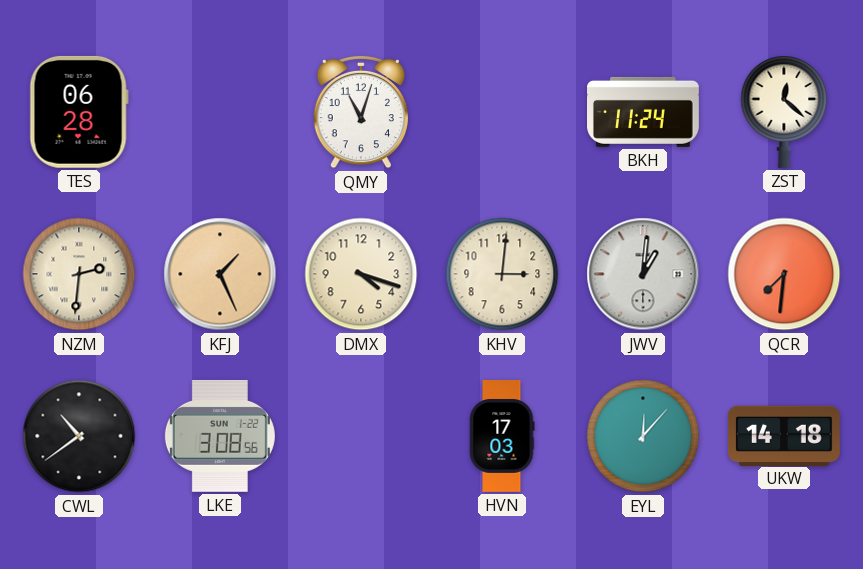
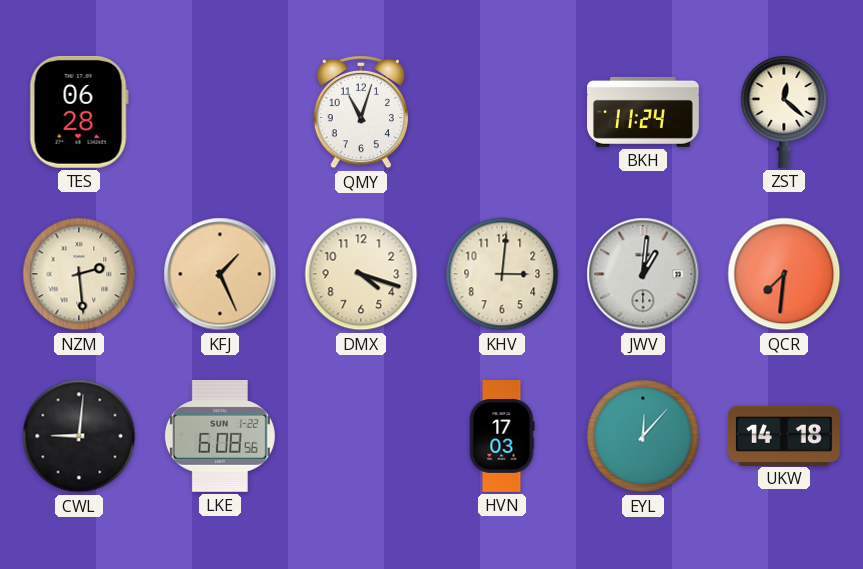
NZM: 2:31 -> 2:29
CWL: 10:39 -> 9:01
LKE: 3:08 -> 6:08
